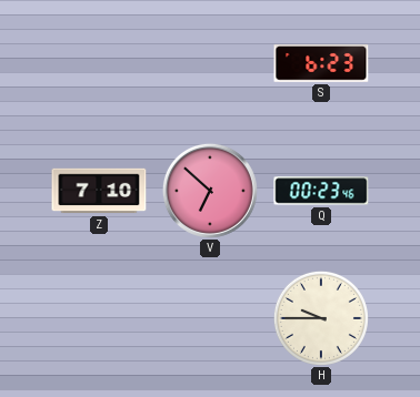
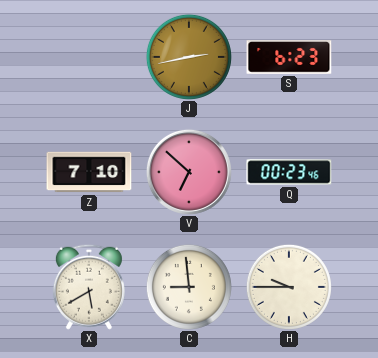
J: none -> 2:43
X: none -> 5:40
C: none -> 8:59
